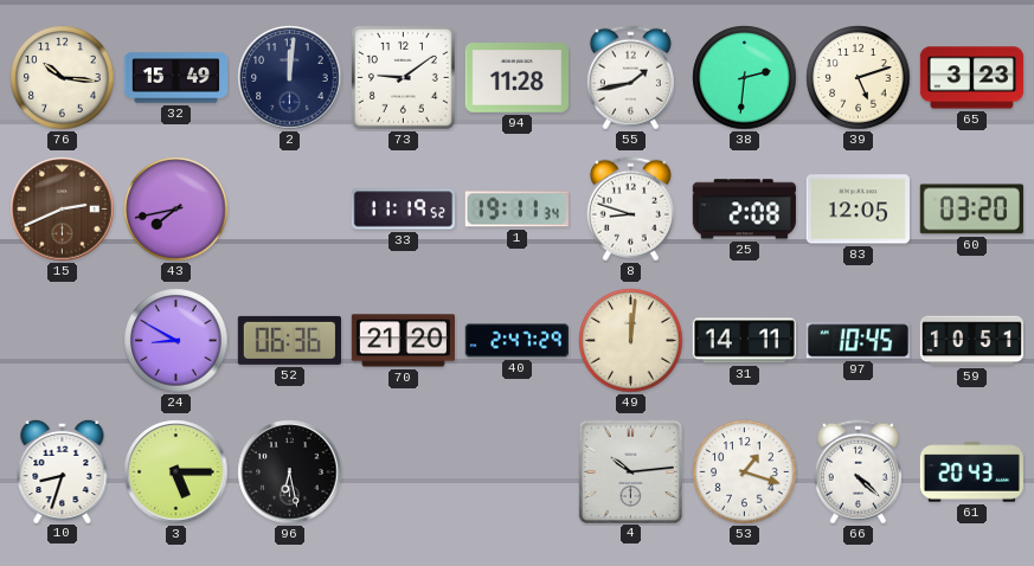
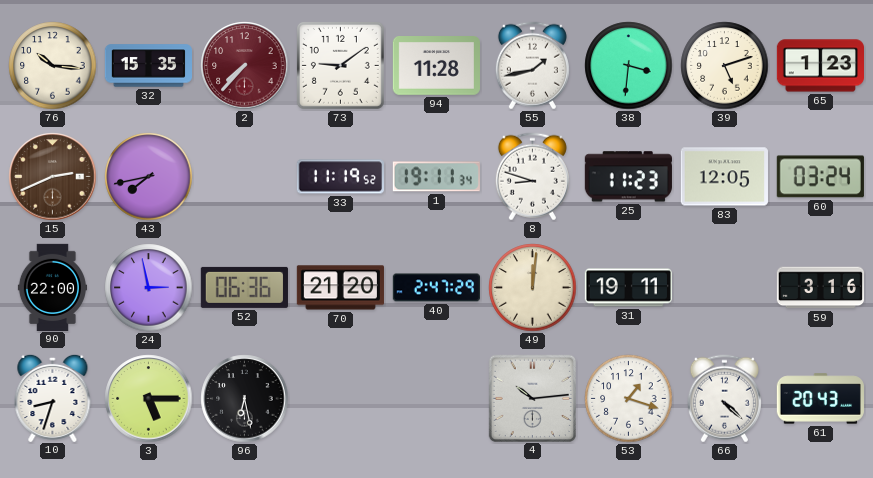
32: 15:49 -> 15:35
2: 12:01 -> 7:37
2 dial: navy -> burgundy
38: 2:31 -> 3:31
65: 3:23 -> 1:23
25: 2:08 -> 11:23
60: 03:20 -> 03:24
90: none -> 22:00
24: 8:50 -> 2:58
31: 14:11 -> 19:11
97: 10:45 -> none
59: 10:51 -> 3:16
